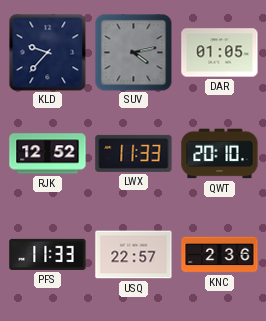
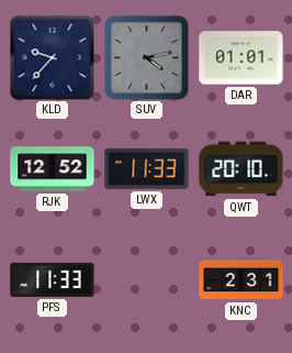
DAR: 01:05 -> 01:01
USQ: 22:57 -> none
KNC: 2:36 -> 2:31
